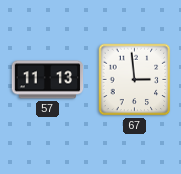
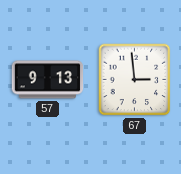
57: 11:13 -> 9:13
